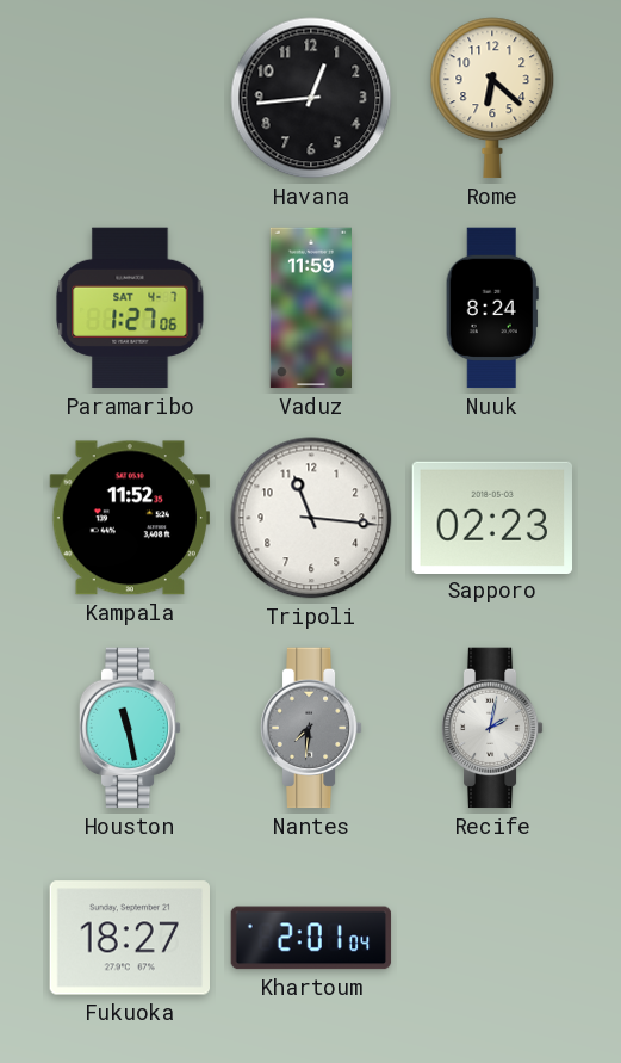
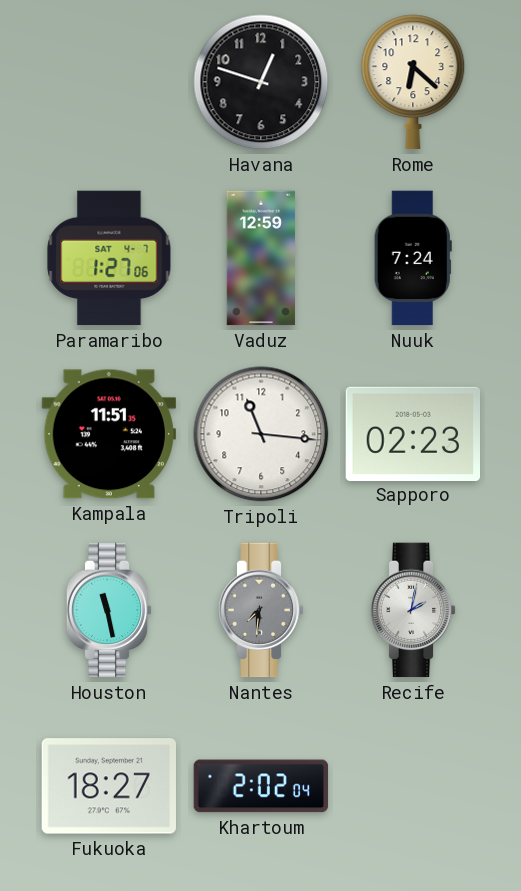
Havana: 12:44 -> 12:48
Vaduz: 11:59 -> 12:59
Nuuk: 8:24 -> 7:24
Kampala: 11:52 -> 11:51
Khartoum: 2:01 -> 2:02
